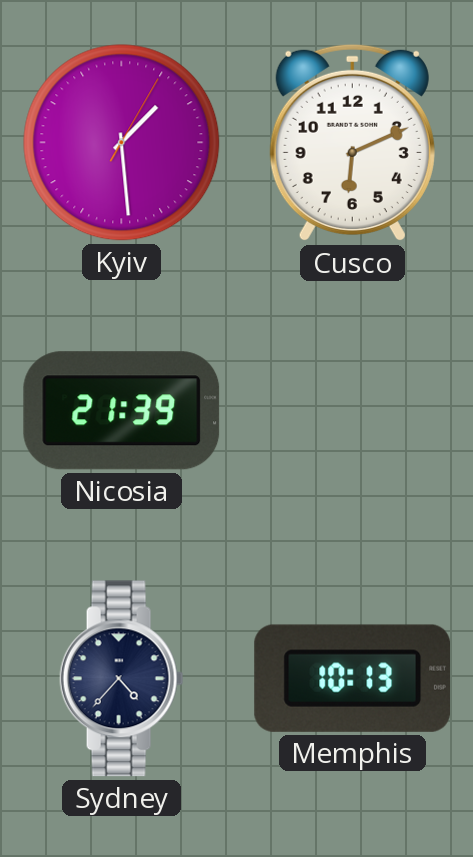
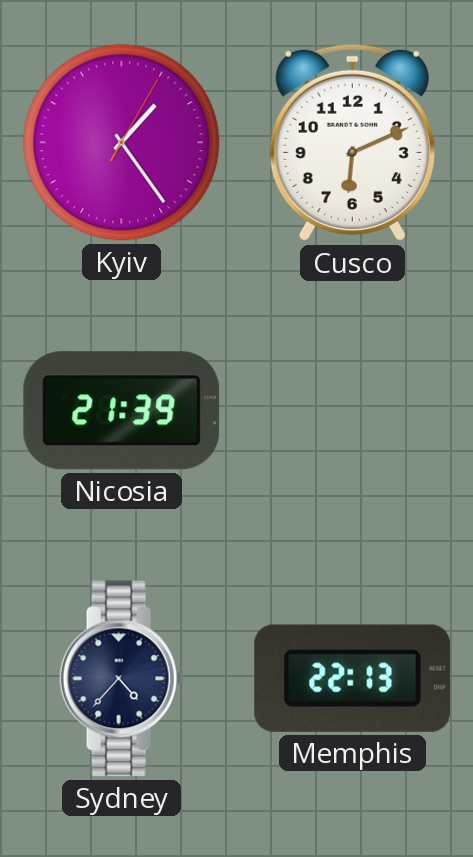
Kyiv: 1:29 -> 1:24
Memphis: 10:13 -> 22:13
